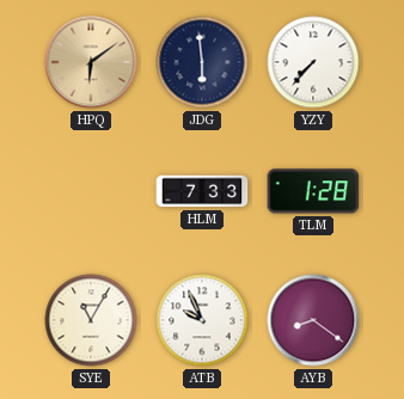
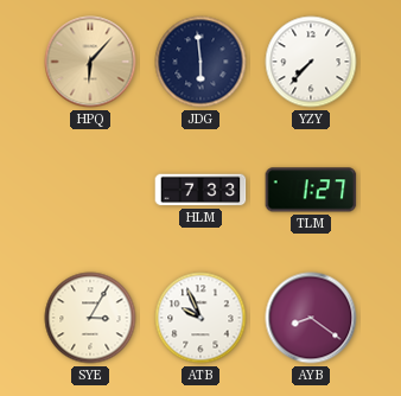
HPQ: 6:09 -> 6:07
TLM: 1:28 -> 1:27
SYE: 11:05 -> 3:05
